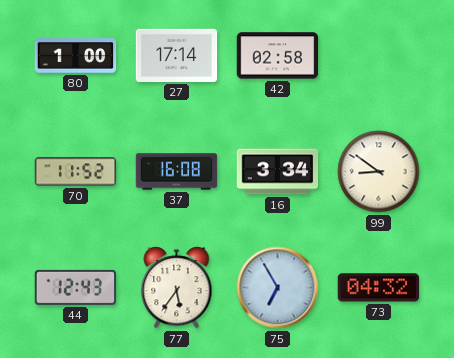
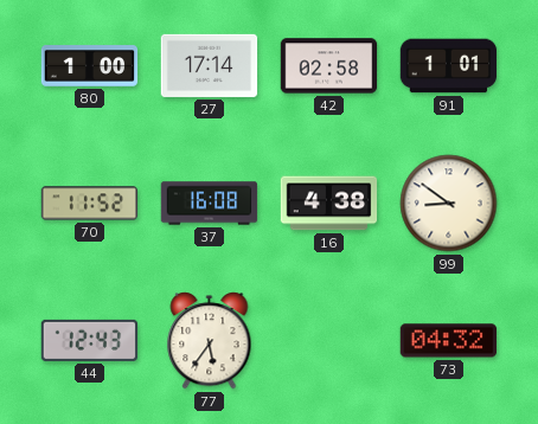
91: none -> 1:01
16: 3:34 -> 4:38
75: 6:55 -> none
